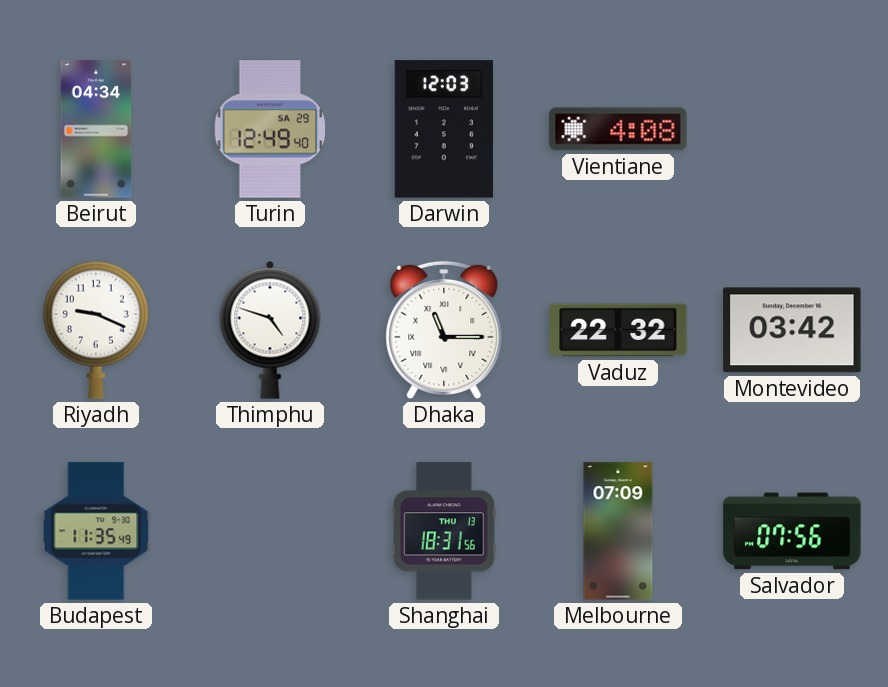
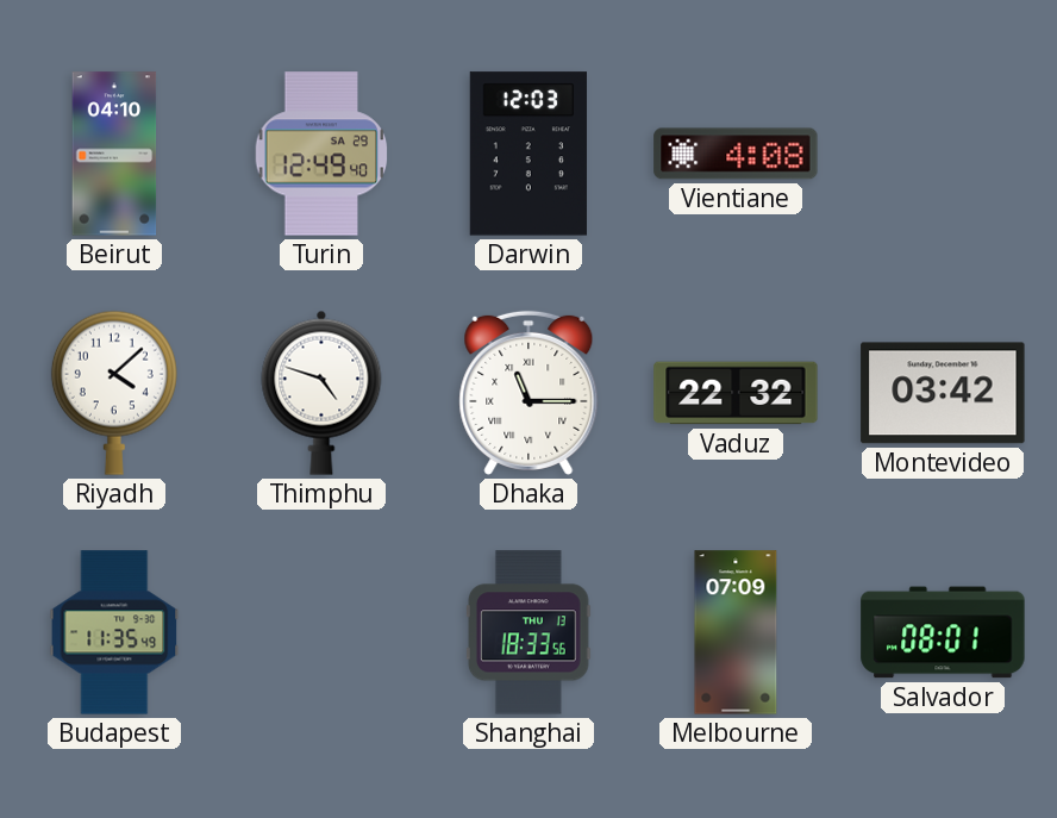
Beirut: 04:34 -> 04:10
Riyadh: 9:19 -> 4:08
Shanghai: 18:31 -> 18:33
Salvador: 07:56 -> 08:01
